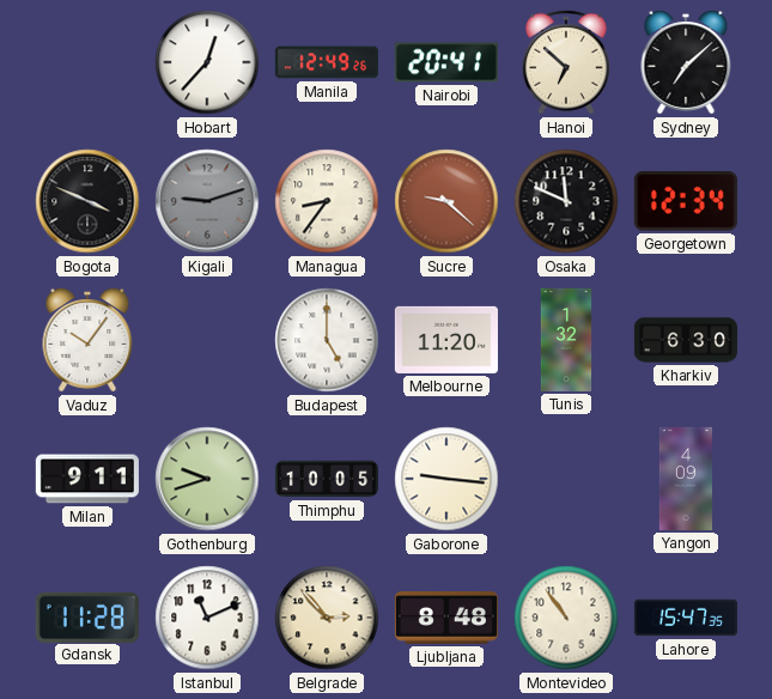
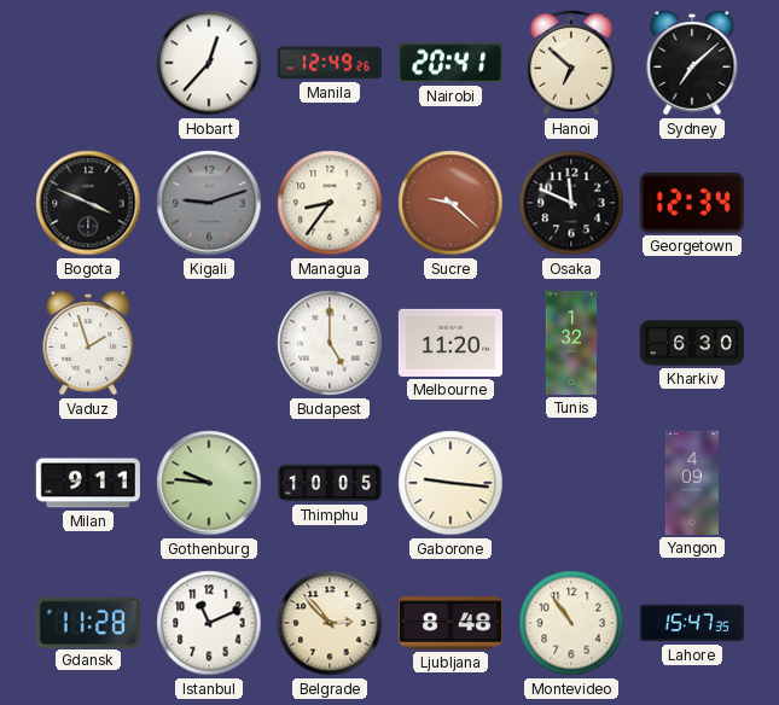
Vaduz: 10:06 -> 1:57
Gothenburg: 9:42 -> 9:46
